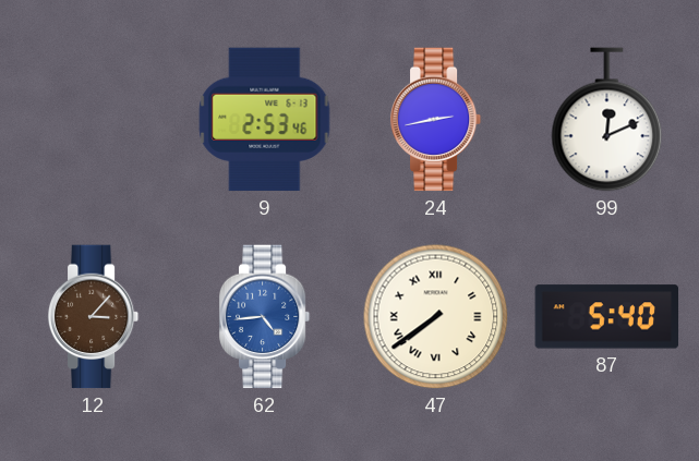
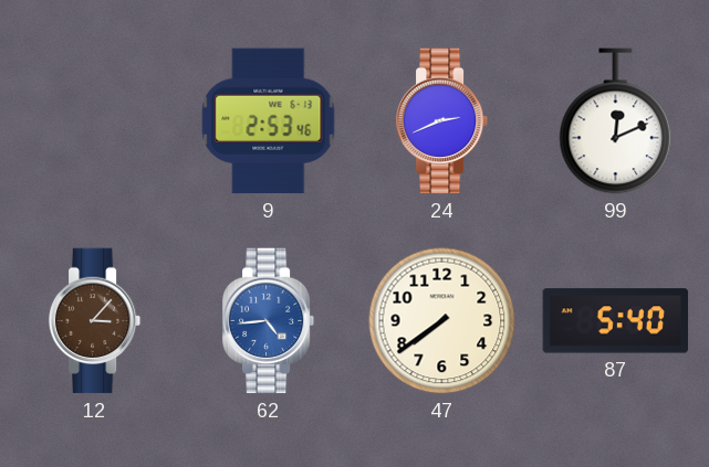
24: 2:43 -> 2:41
47 numerals: Roman -> Arabic
